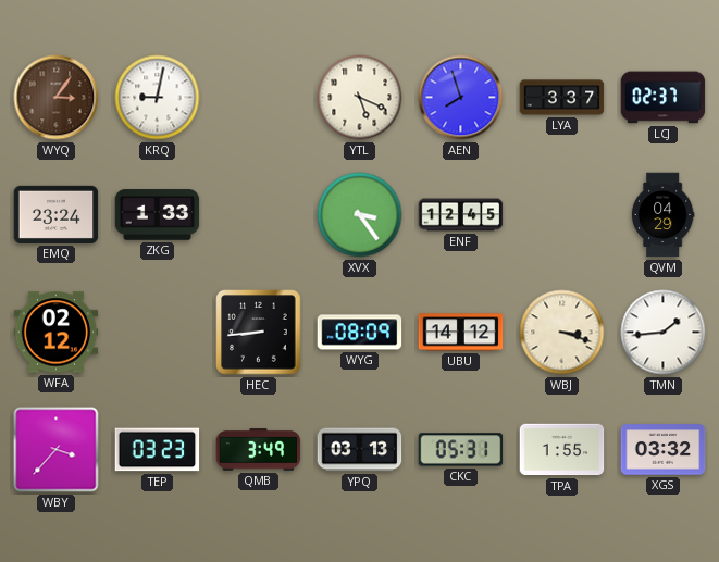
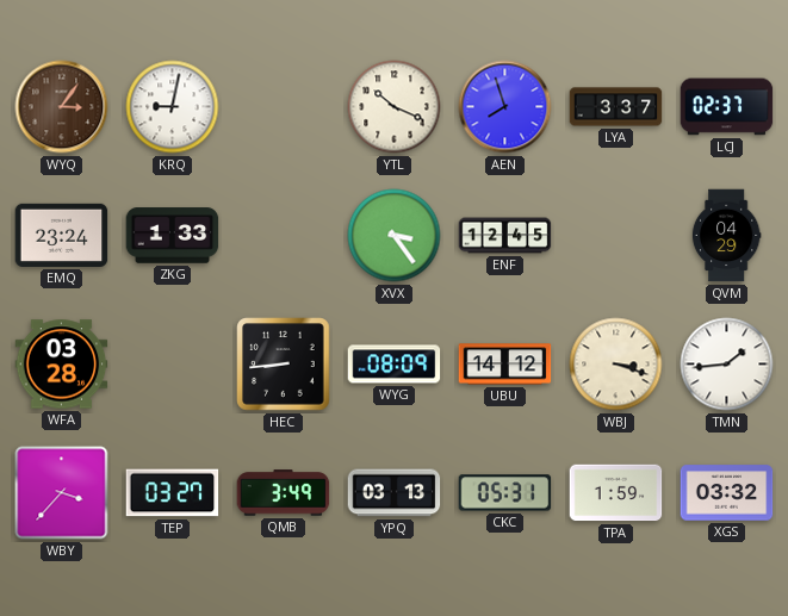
YTL: 5:19 -> 10:19
WFA: 02:12 -> 03:28
TEP: 03:23 -> 03:27
TPA: 1:55 -> 1:59
